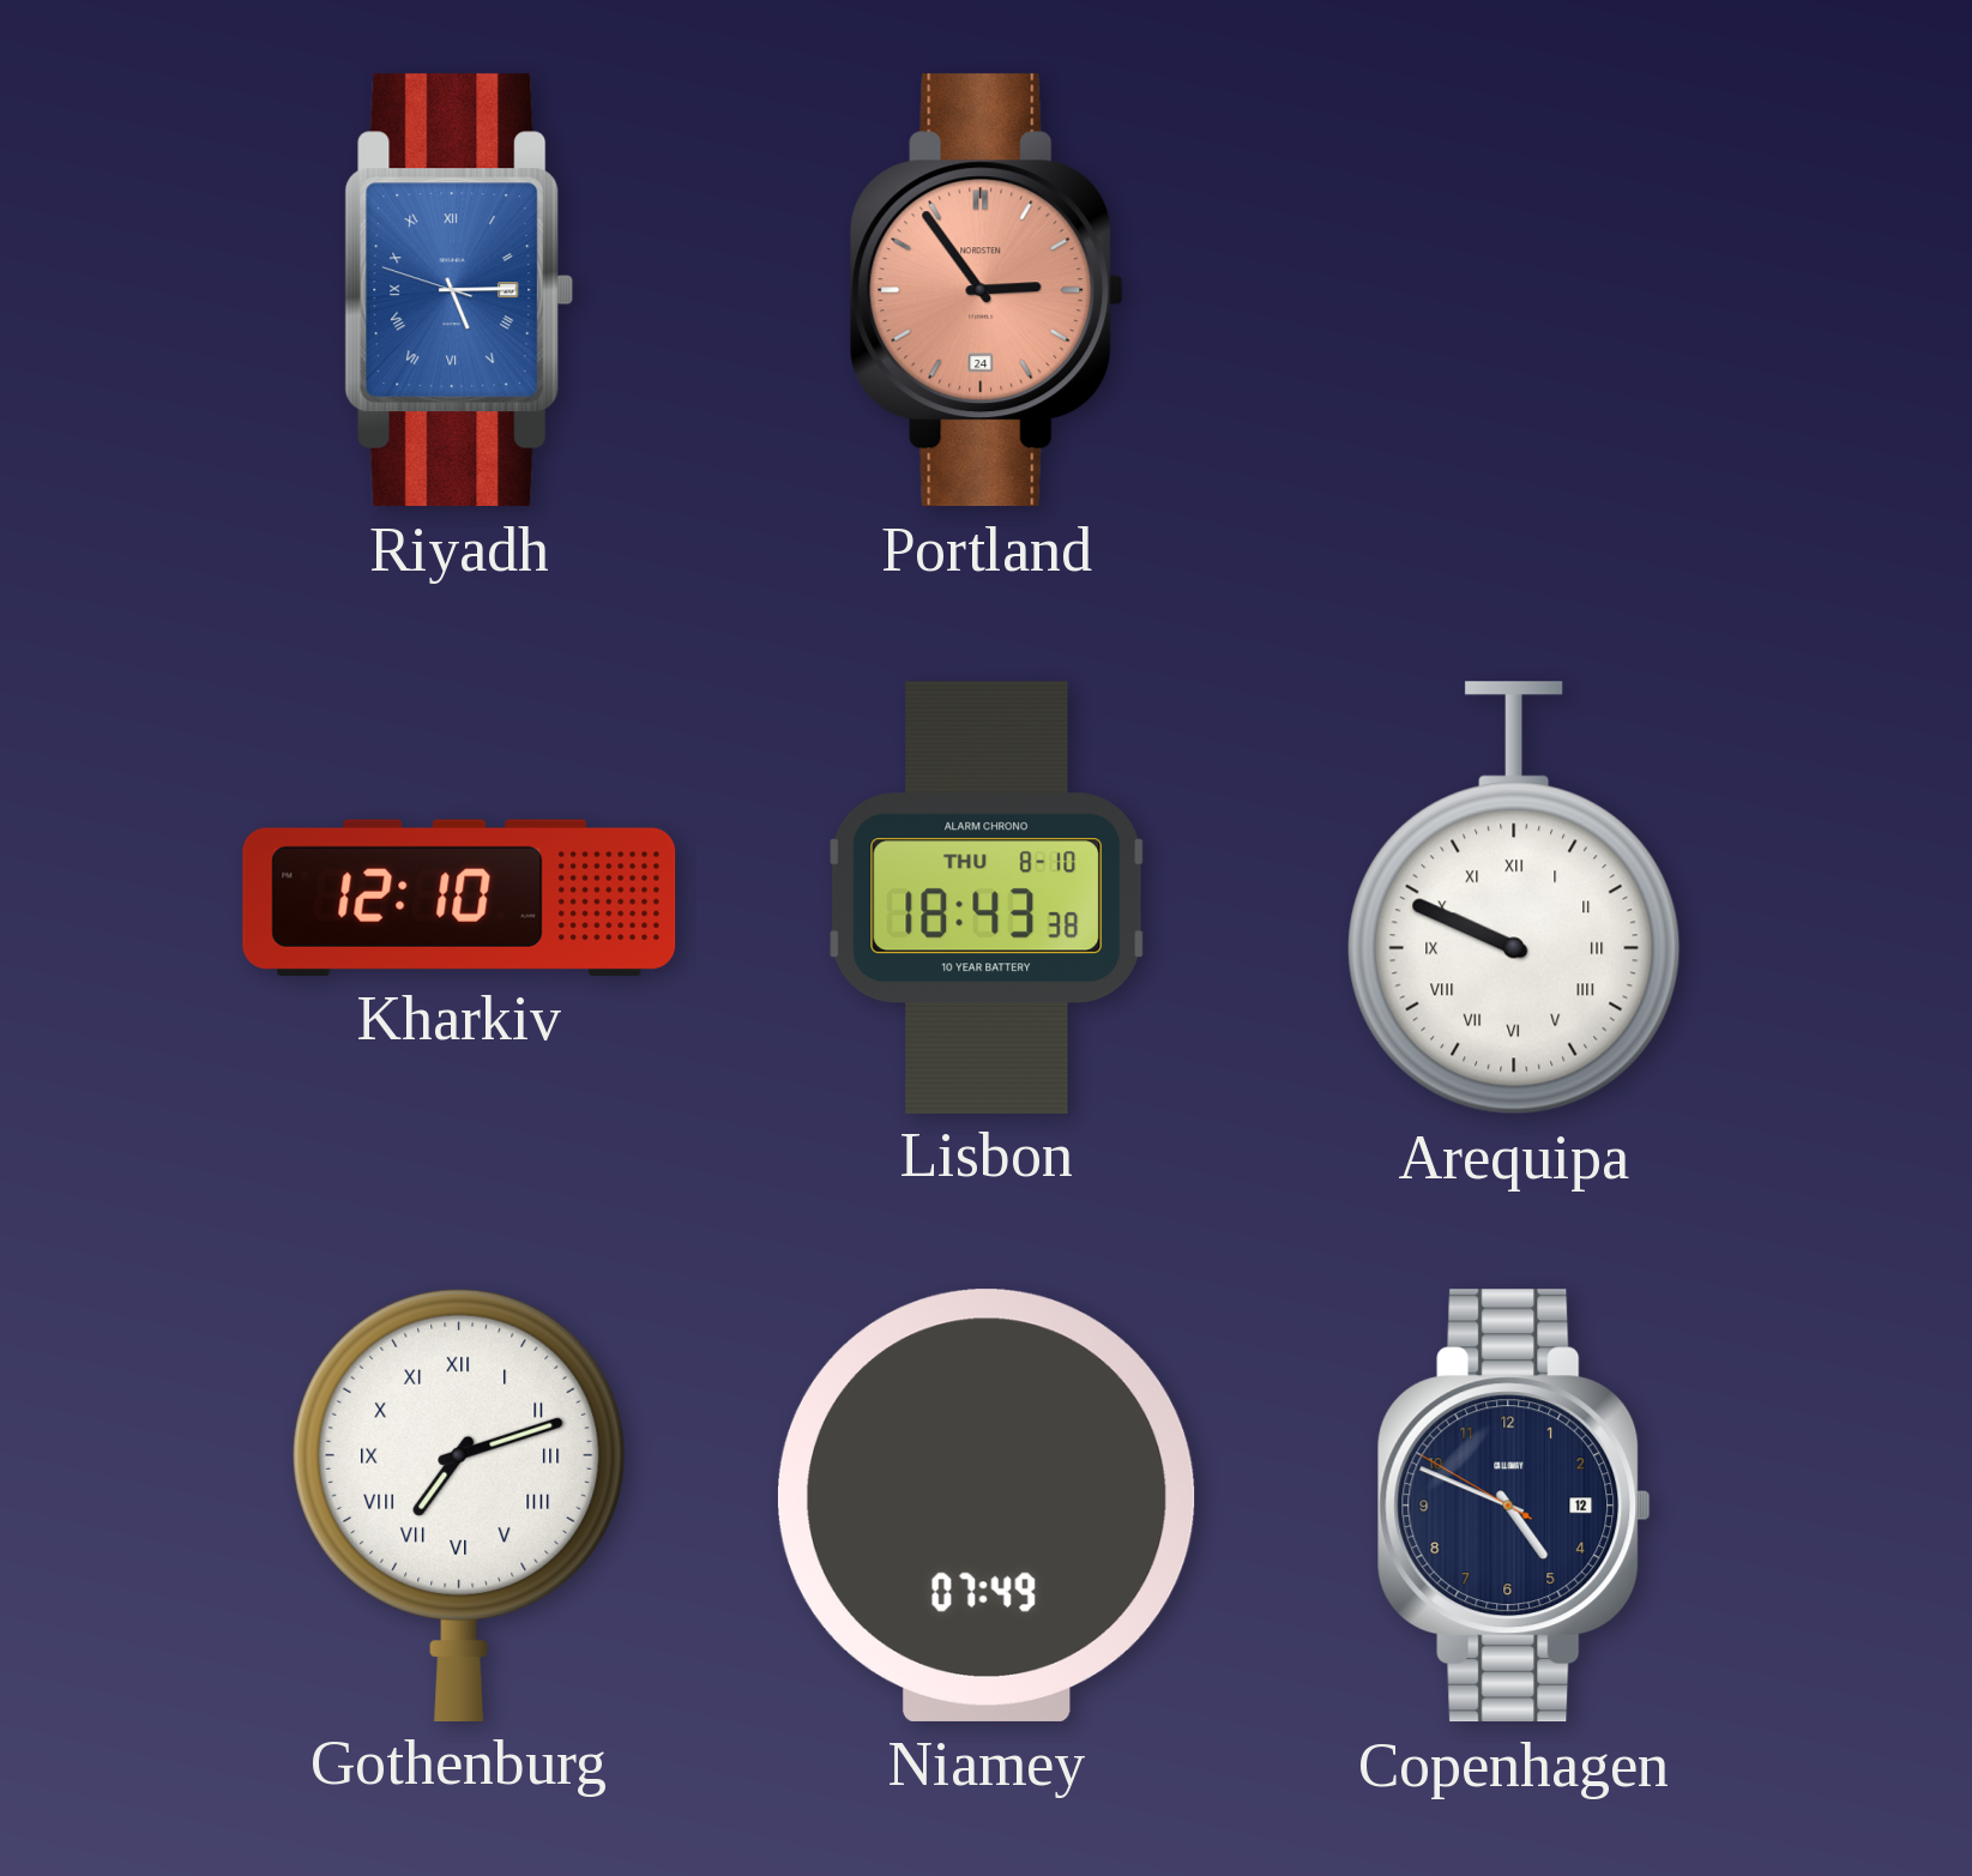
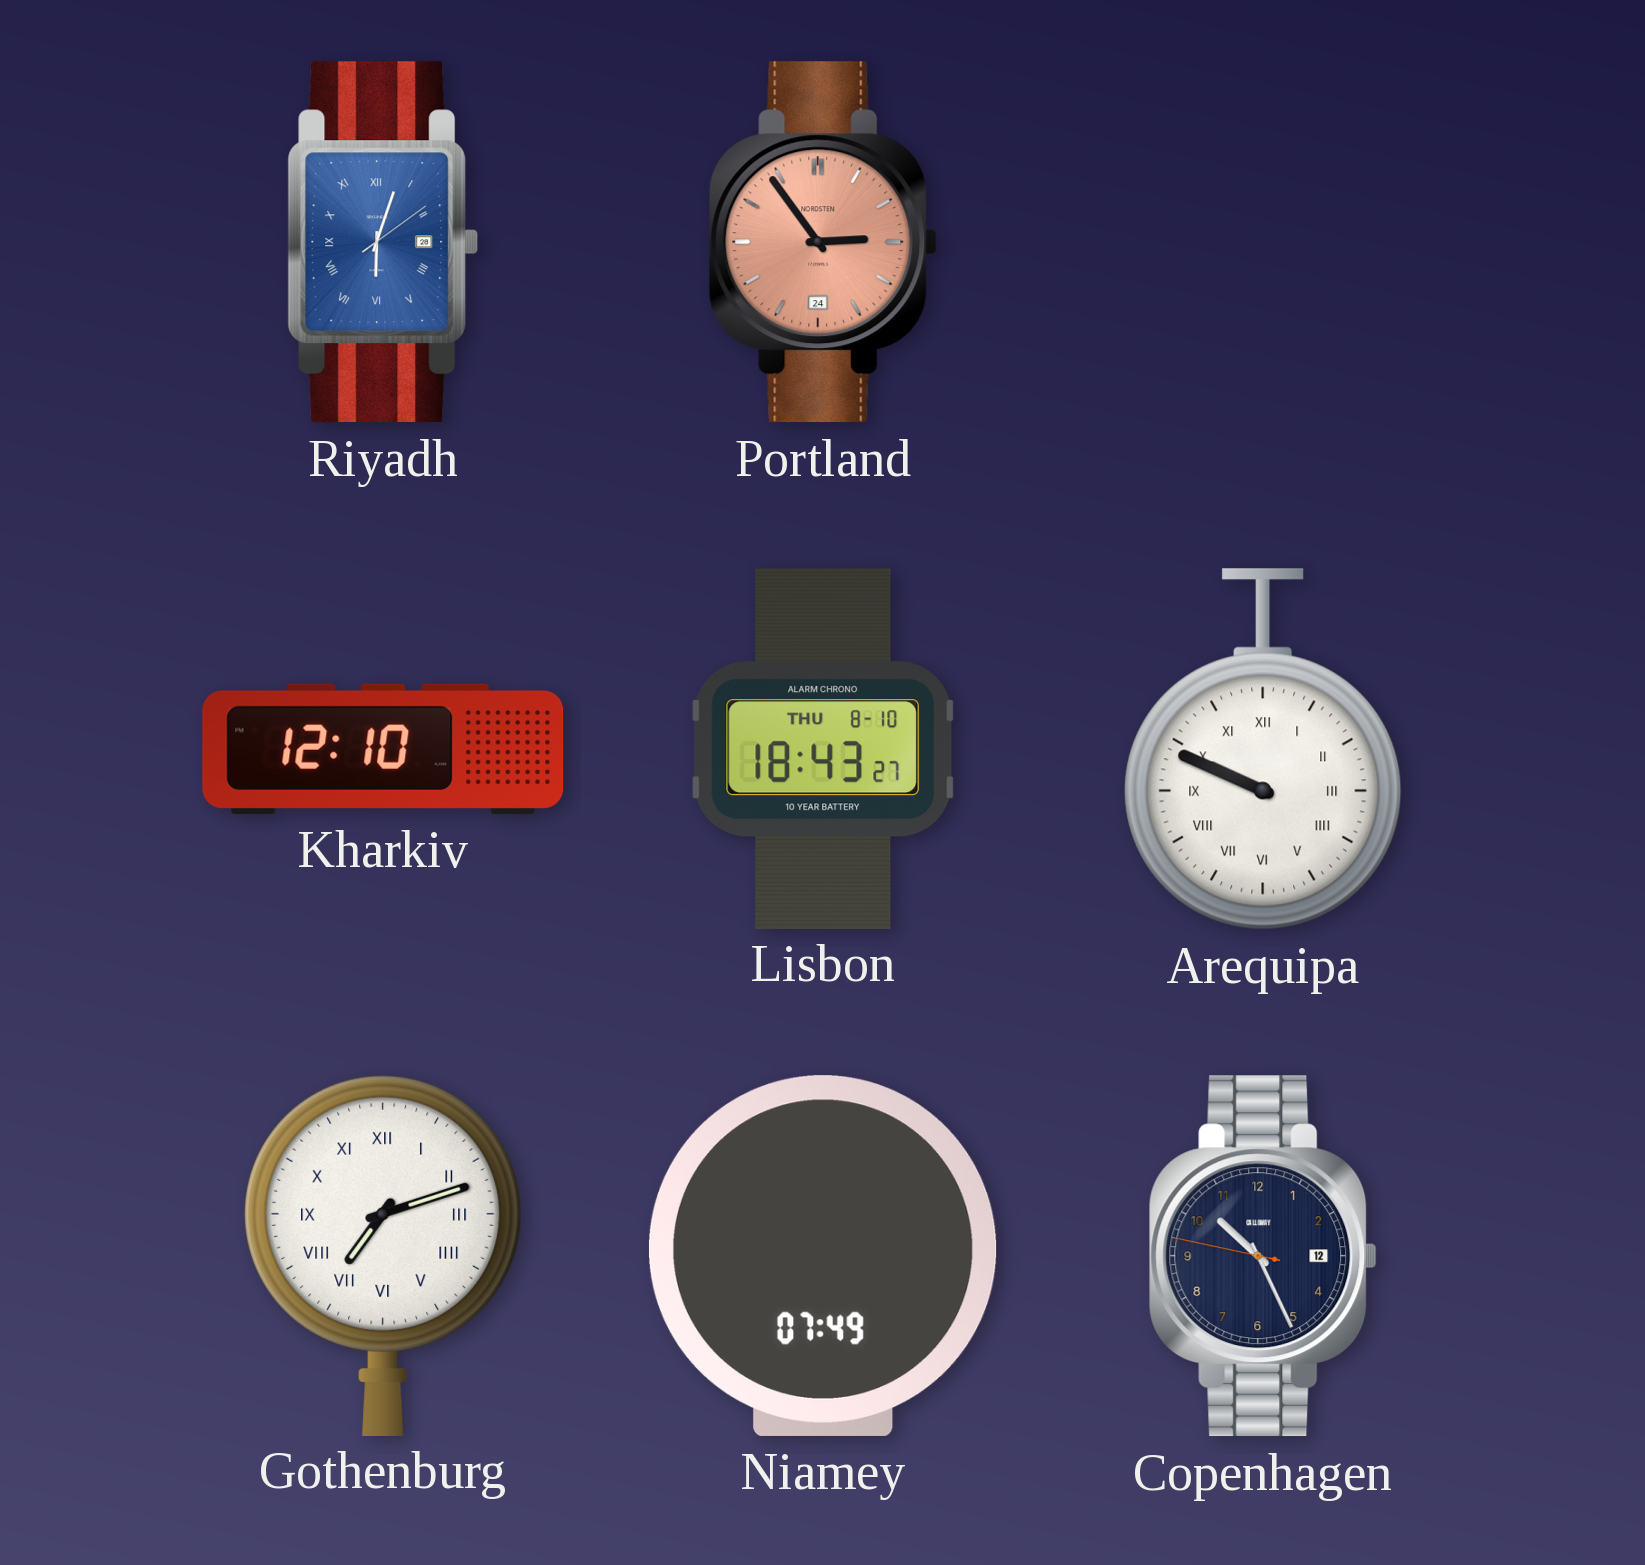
Riyadh: 5:14 -> 6:03
Lisbon: 18:43:38 -> 18:43:27
Copenhagen: 4:48 -> 10:25
